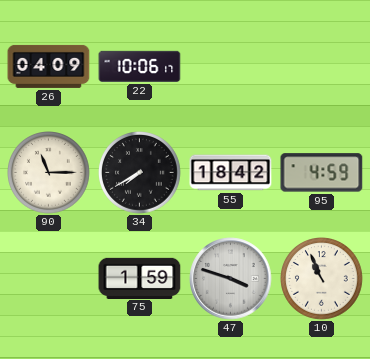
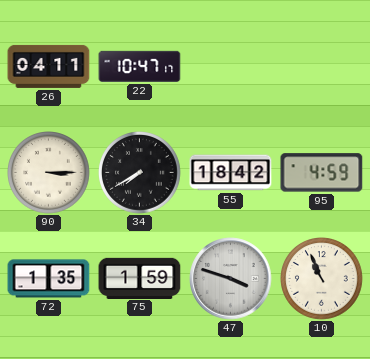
26: 04:09 -> 04:11
22: 10:06 -> 10:47
90: 11:15 -> 3:15
72: none -> 1:35
